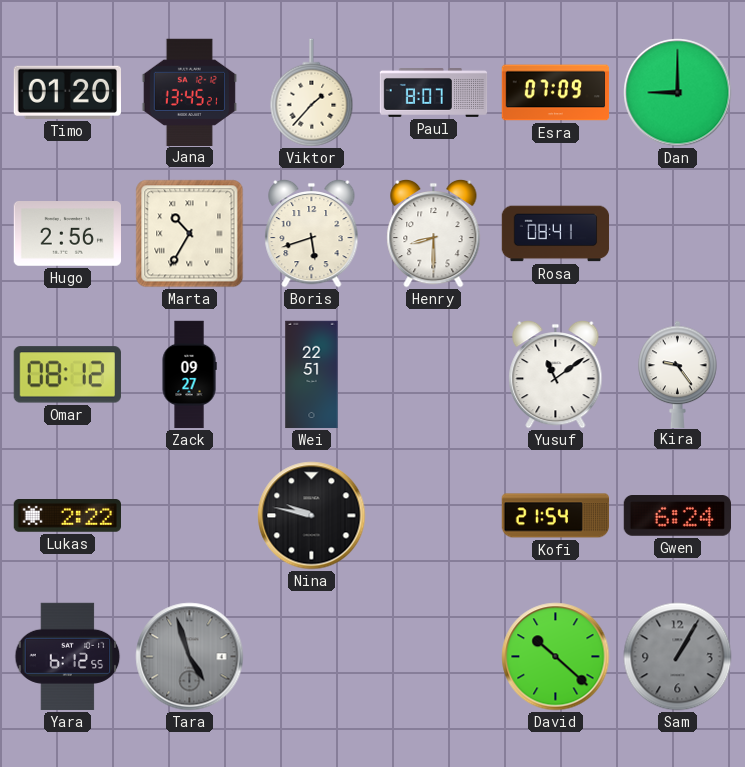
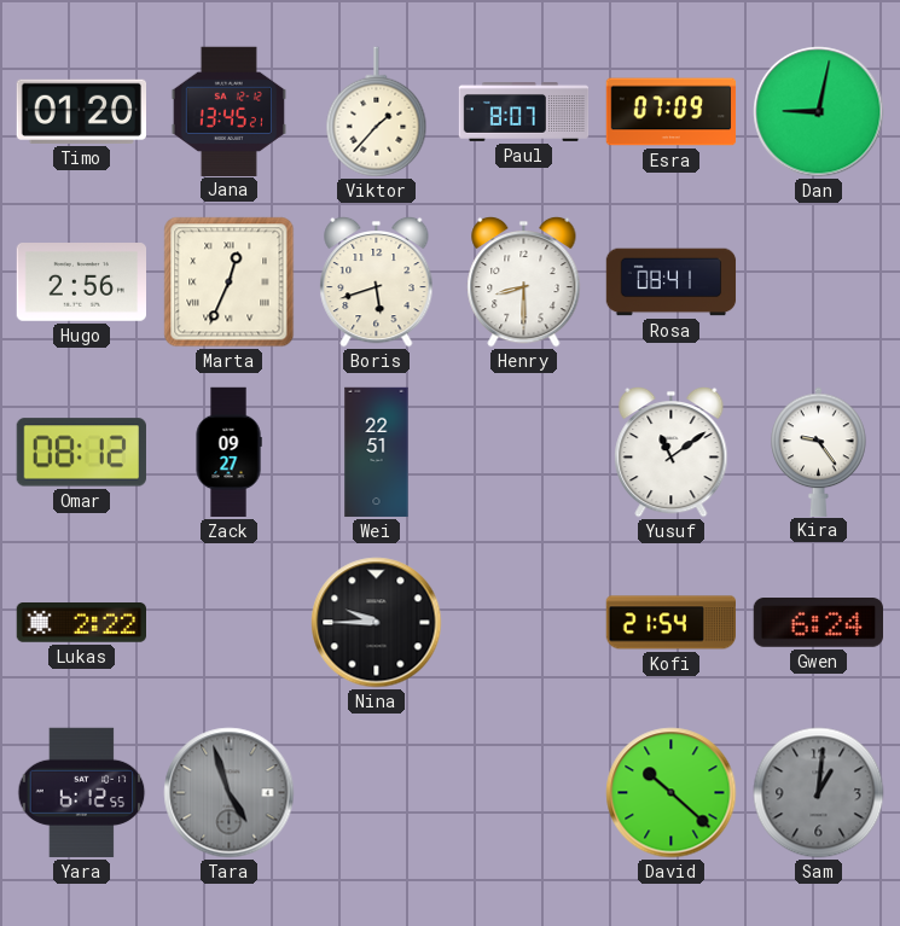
Dan: 9:00 -> 9:02
Marta: 10:35 -> 12:34
Nina: 9:47 -> 9:45
Sam: 1:05 -> 1:01
